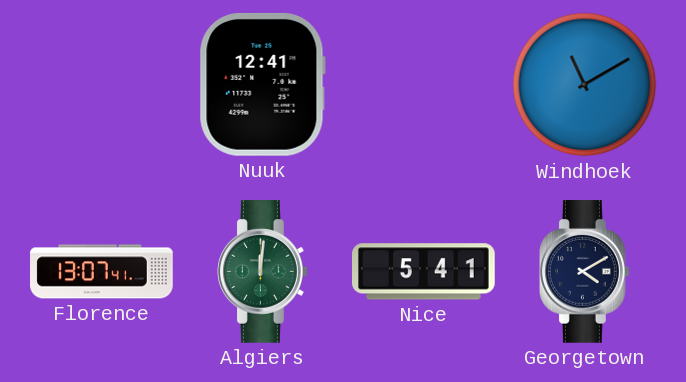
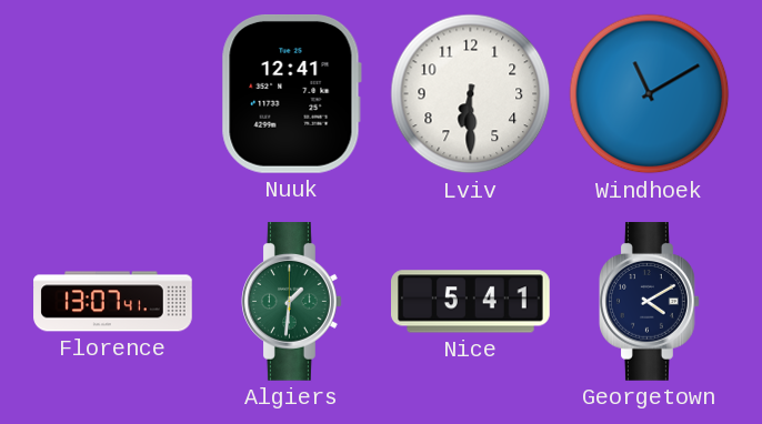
Lviv: none -> 6:30
Algiers: 12:01 -> 1:31
